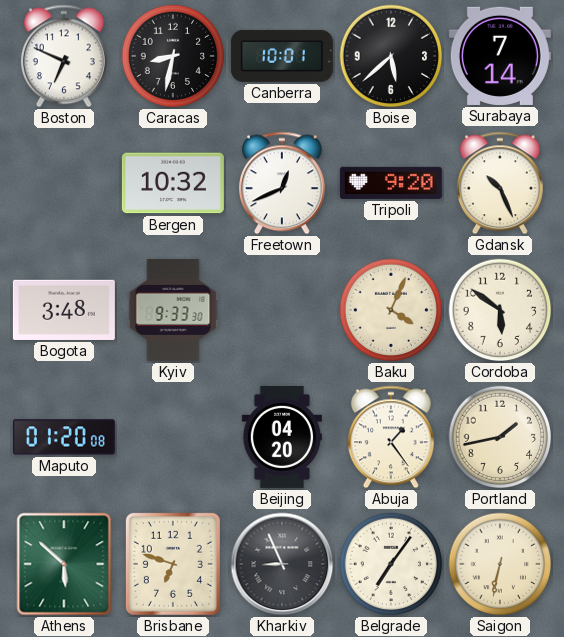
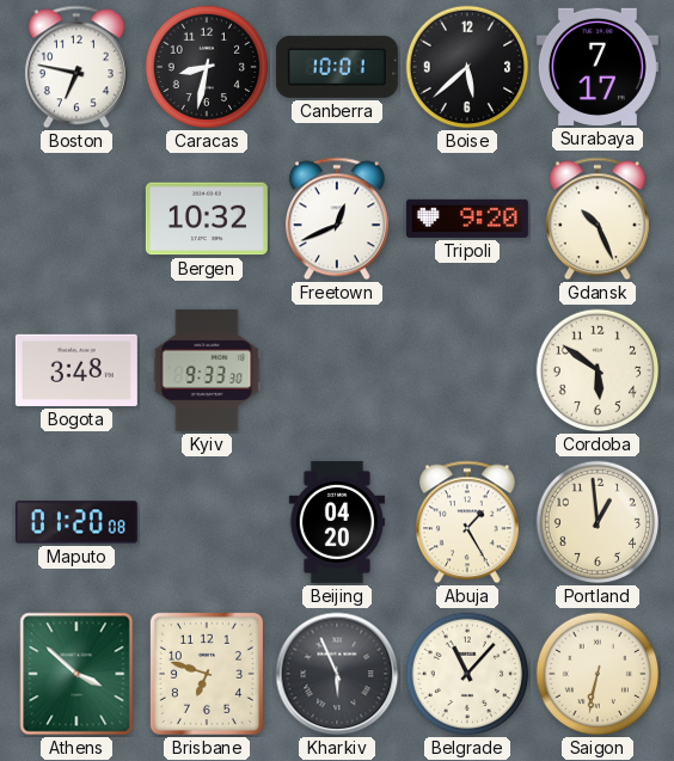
Boston: 6:49 -> 6:47
Surabaya: 7:14 -> 7:17
Baku: 4:04 -> none
Abuja: 1:24 -> 1:25
Portland: 1:43 -> 12:59
Athens: 5:52 -> 3:52
Kharkiv: 8:56 -> 5:56
Belgrade: 7:06 -> 11:07
